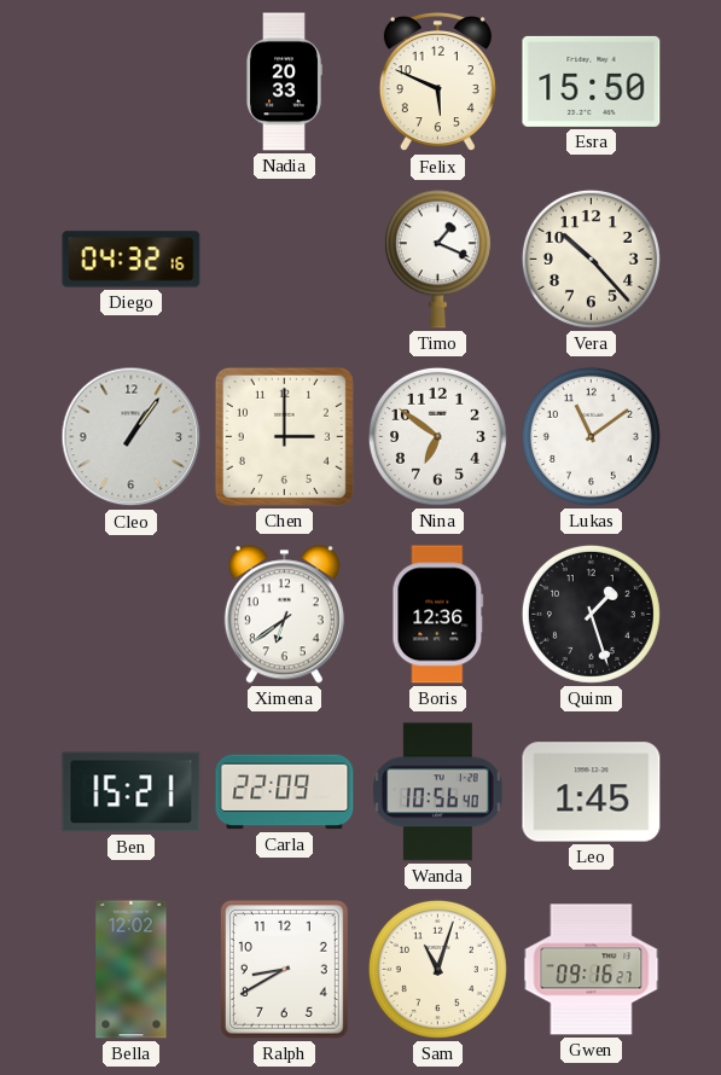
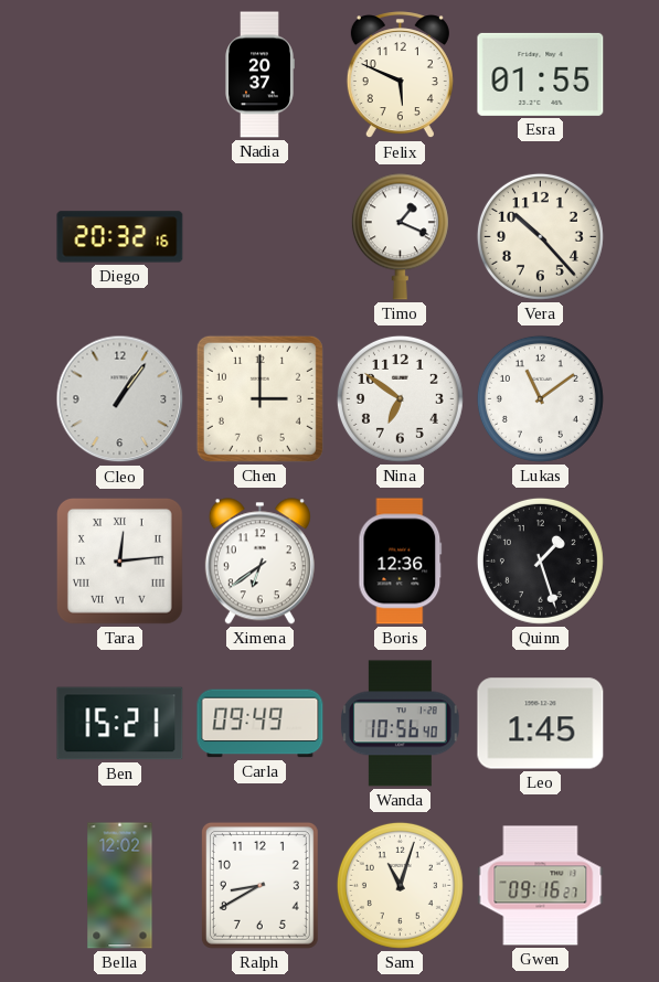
Nadia: 20:33 -> 20:37
Esra: 15:50 -> 01:55
Diego: 04:32 -> 20:32
Tara: none -> 12:14
Carla: 22:09 -> 09:49
